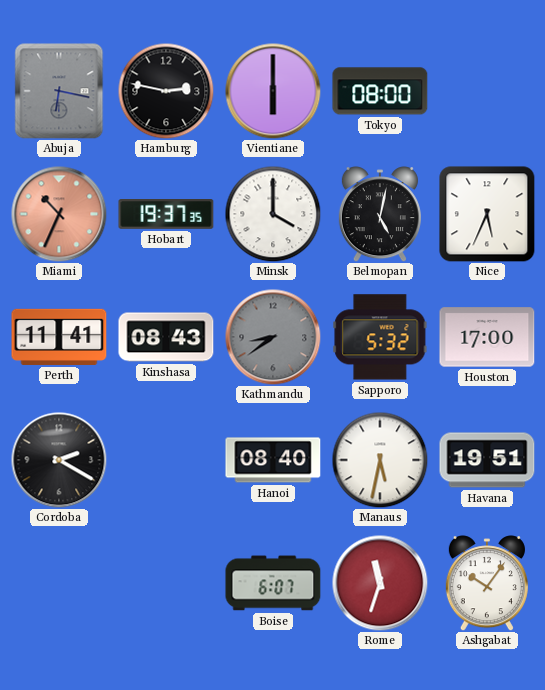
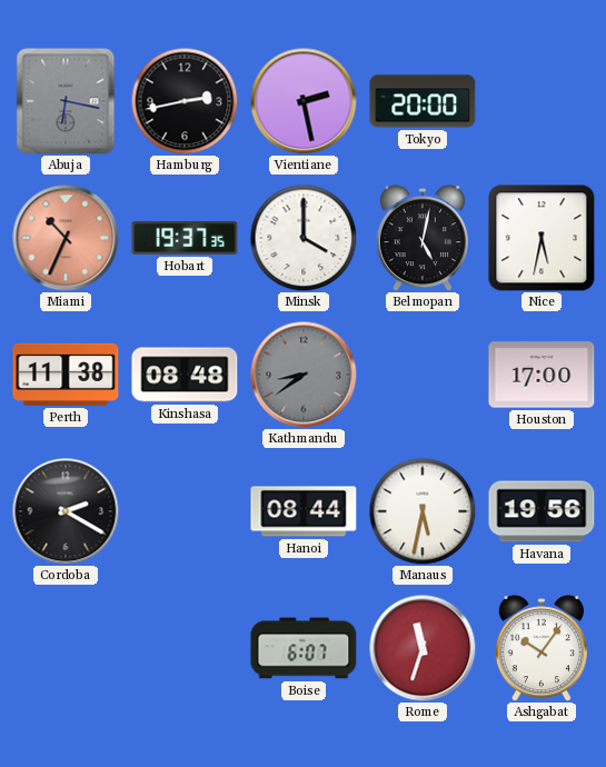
Hamburg: 2:47 -> 2:43
Vientiane: 6:00 -> 2:28
Tokyo: 08:00 -> 20:00
Nice: 5:34 -> 5:32
Perth: 11:41 -> 11:38
Kinshasa: 08:43 -> 08:48
Sapporo: 5:32 -> none
Hanoi: 08:40 -> 08:44
Havana: 19:51 -> 19:56
